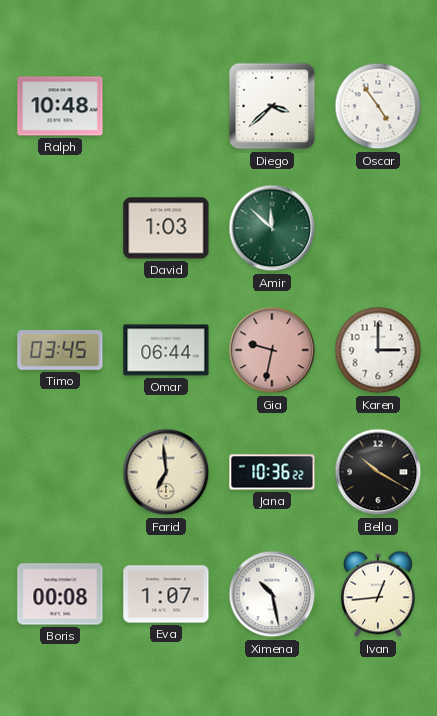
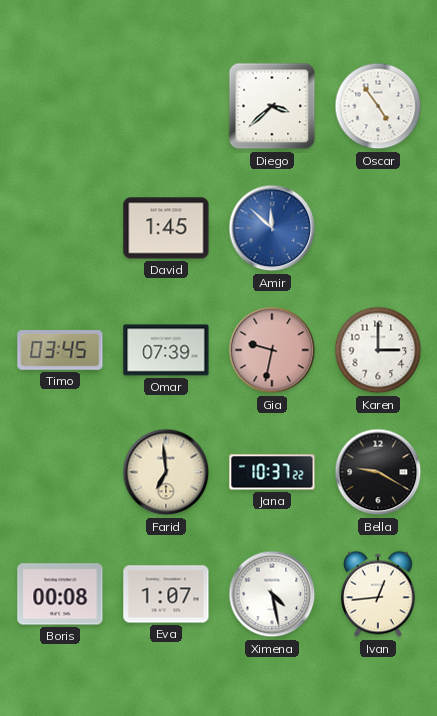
Ralph: 10:48 -> none
David: 1:03 -> 1:45
Amir dial: green -> blue
Omar: 06:44 -> 07:39
Jana: 10:36 -> 10:37
Bella: 10:20 -> 9:20
Ximena: 10:28 -> 4:28
